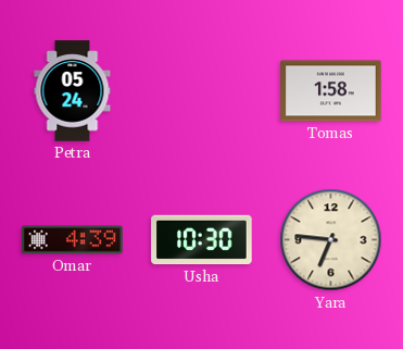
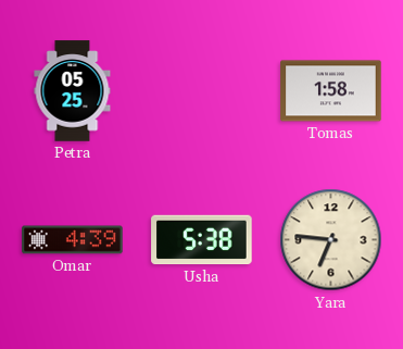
Petra: 05:24 -> 05:25
Usha: 10:30 -> 5:38
